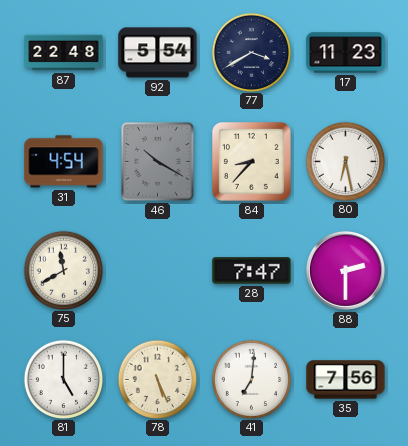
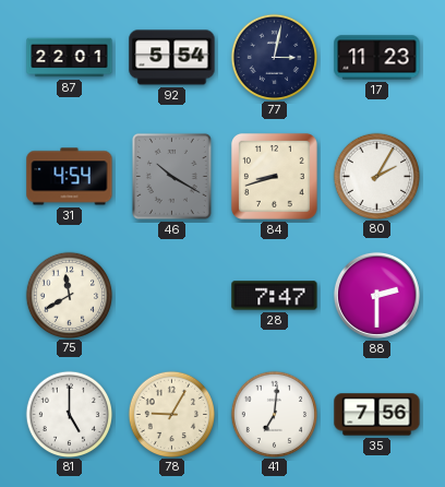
87: 22:48 -> 22:01
77: 3:40 -> 3:02
84: 8:37 -> 8:42
80: 6:28 -> 2:05
78: 5:26 -> 9:05
